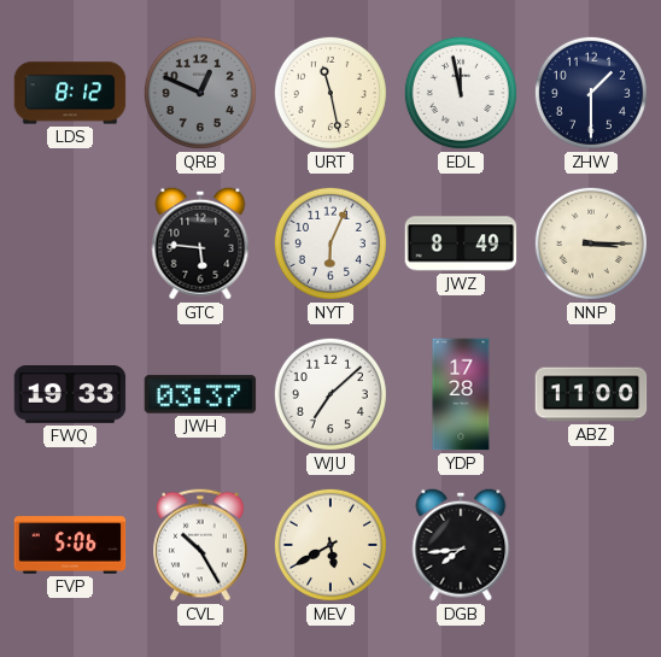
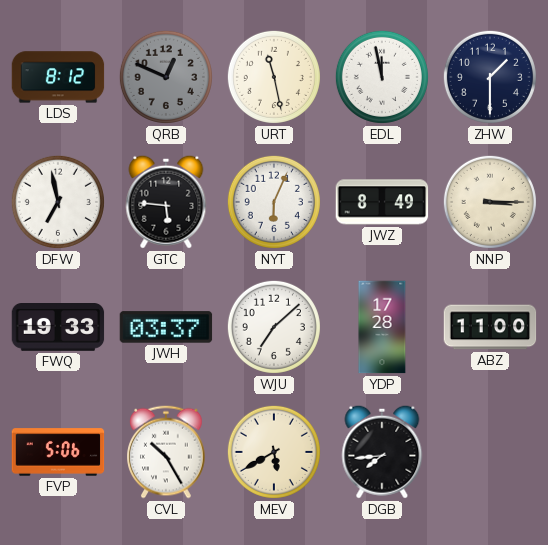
DFW: none -> 6:58
